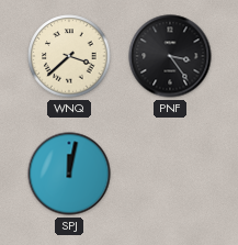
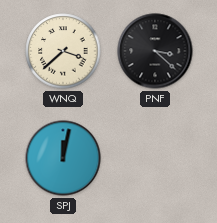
PNF: 3:24 -> 3:22
